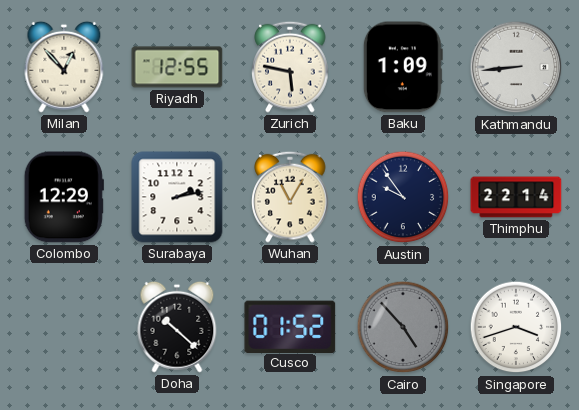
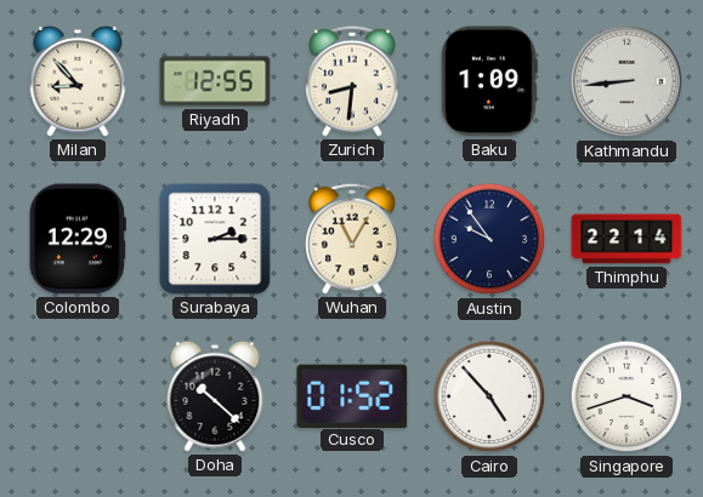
Milan: 12:53 -> 8:53
Zurich: 5:47 -> 8:31
Surabaya: 2:13 -> 2:15
Cairo dial: grey -> white
